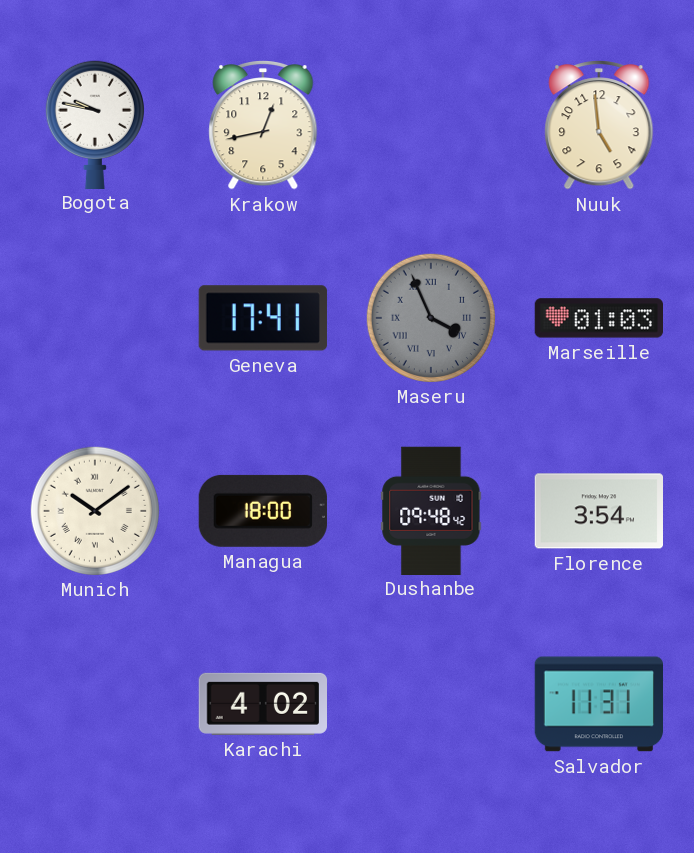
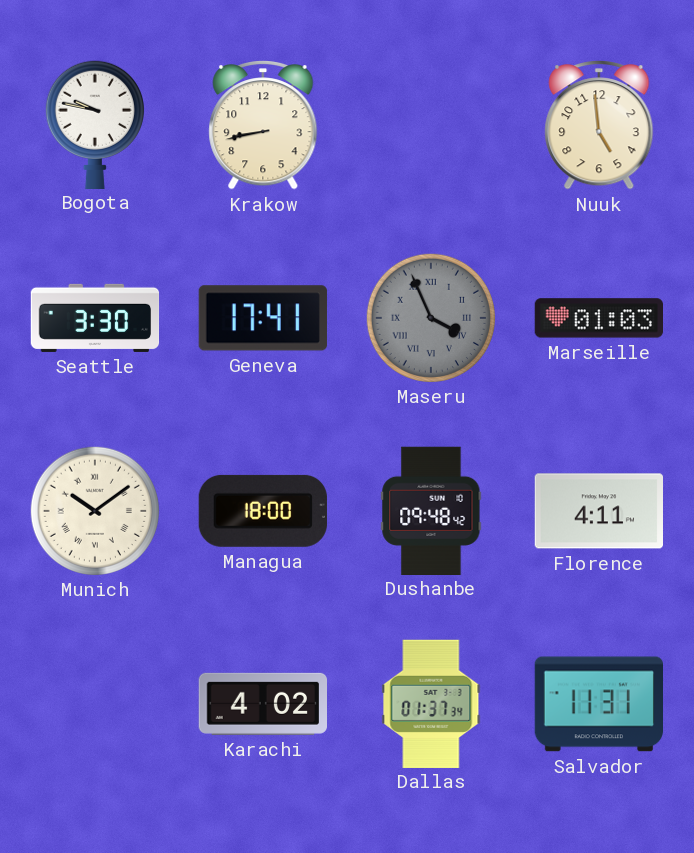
Krakow: 12:43 -> 8:43
Seattle: none -> 3:30
Florence: 3:54 -> 4:11
Dallas: none -> 01:37
